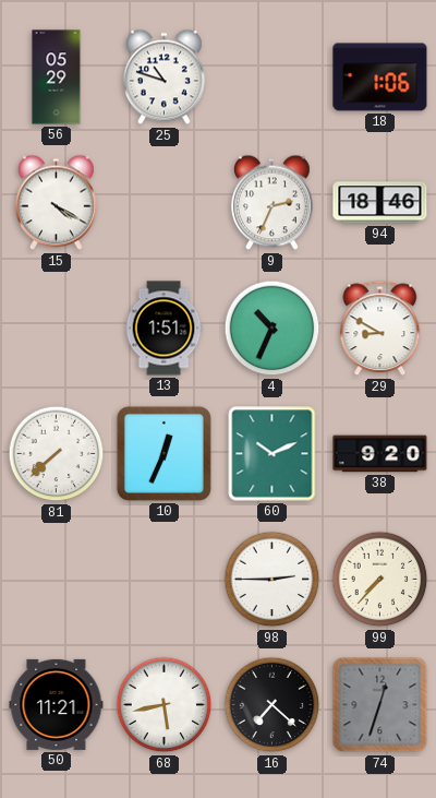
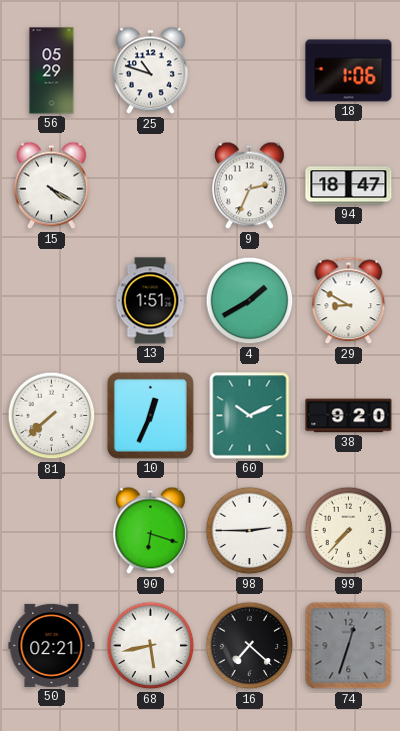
94: 18:46 -> 18:47
4: 10:34 -> 1:40
90: none -> 6:18
50: 11:21 -> 02:21
